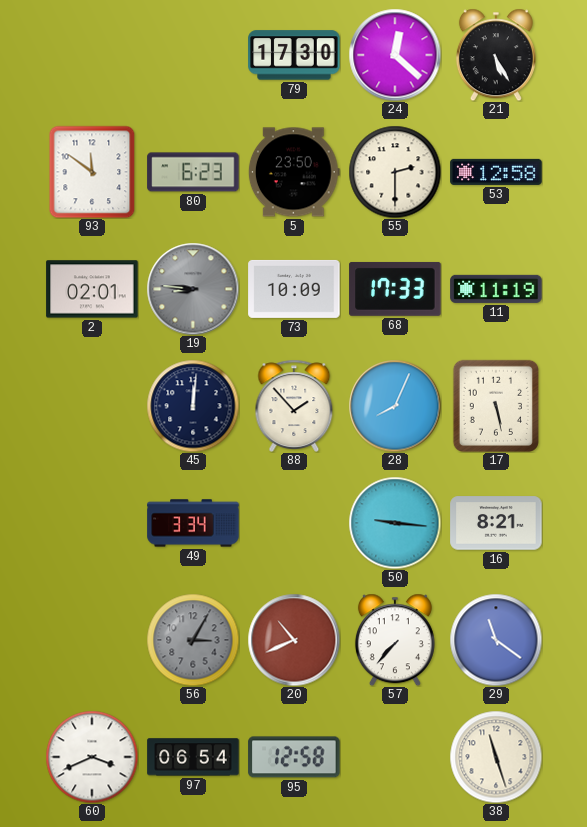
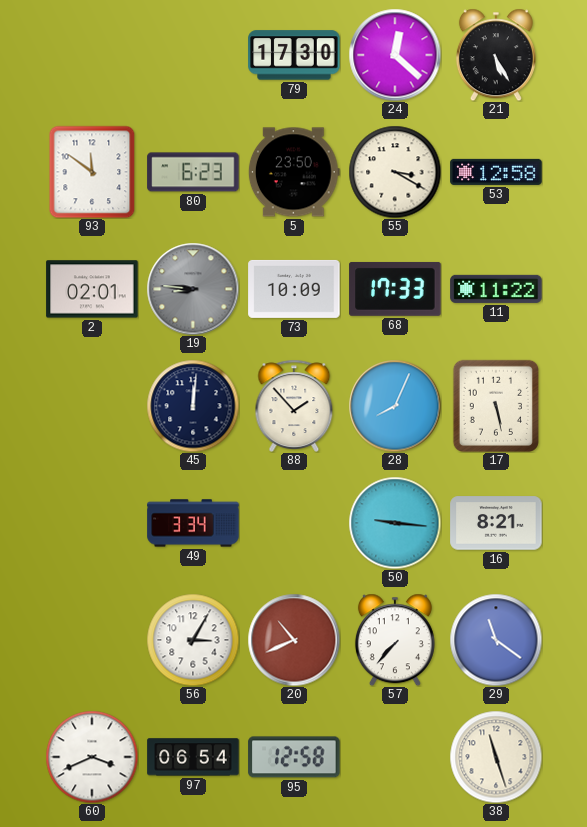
55: 2:30 -> 3:20
11: 11:19 -> 11:22
56 dial: grey -> white
